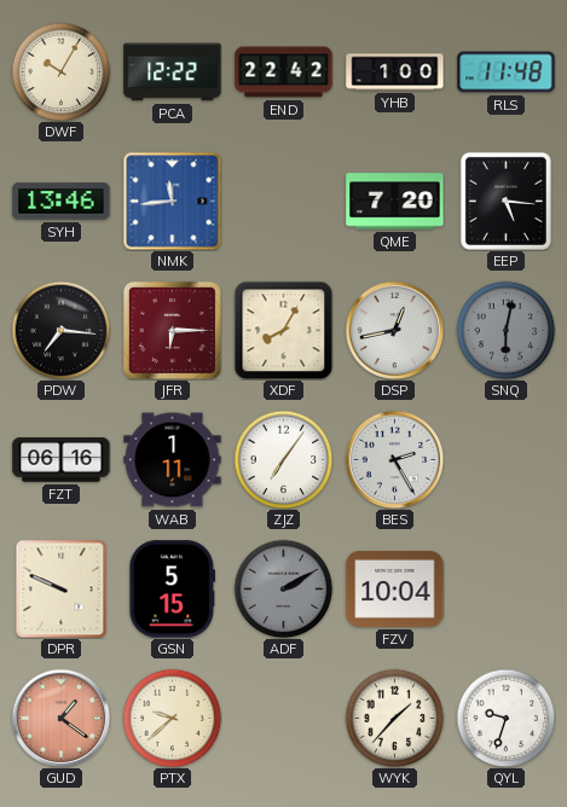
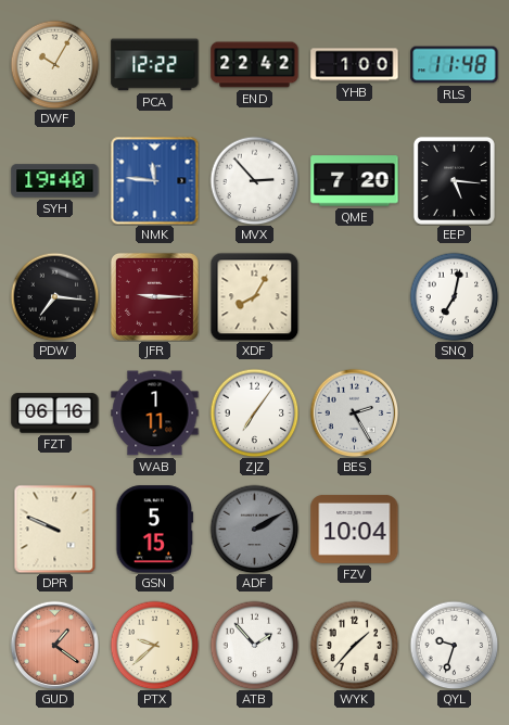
SYH: 13:46 -> 19:40
NMK: 11:44 -> 11:46
MVX: none -> 2:53
JFR: 6:15 -> 9:15
DSP: 12:43 -> none
SNQ: 6:02 -> 7:02
SNQ dial: grey -> white
ATB: none -> 1:53
